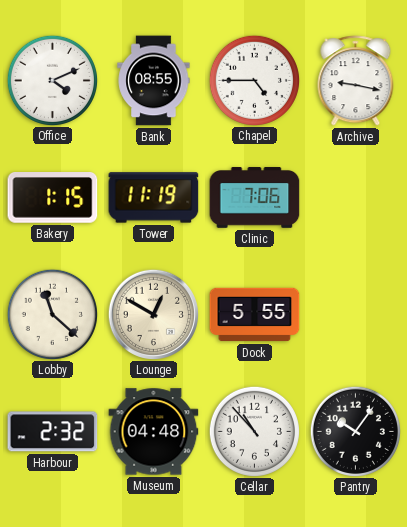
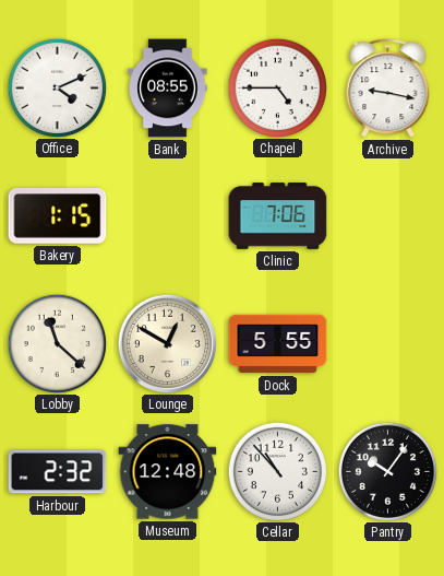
Tower: 11:19 -> none
Museum: 04:48 -> 12:48
